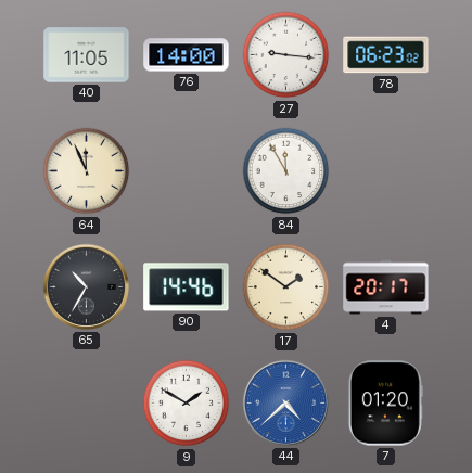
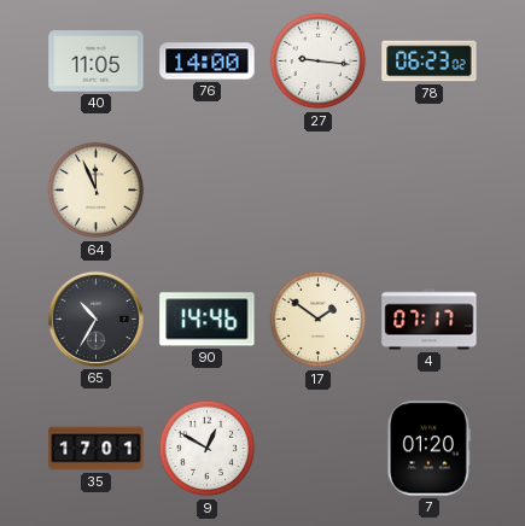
84: 11:55 -> none
4: 20:17 -> 07:17
35: none -> 17:01
9: 1:50 -> 12:50
44: 4:38 -> none
